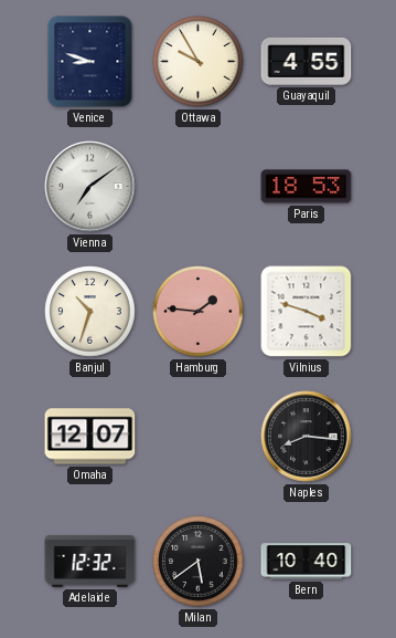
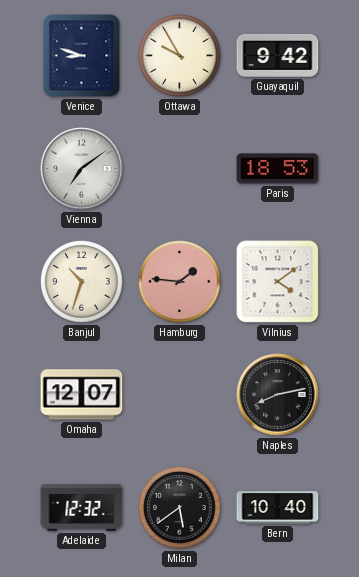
Guayaquil: 4:55 -> 9:42
Vilnius: 3:48 -> 4:09
Naples: 8:16 -> 8:13
